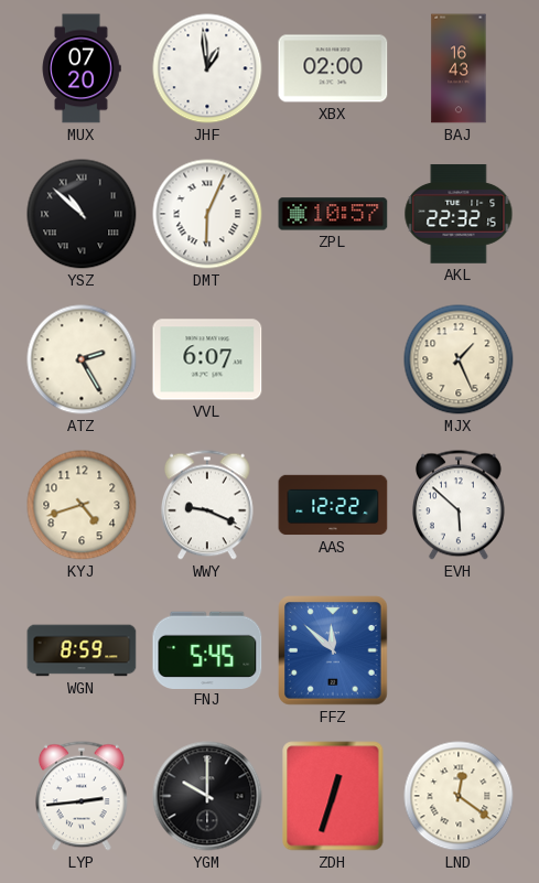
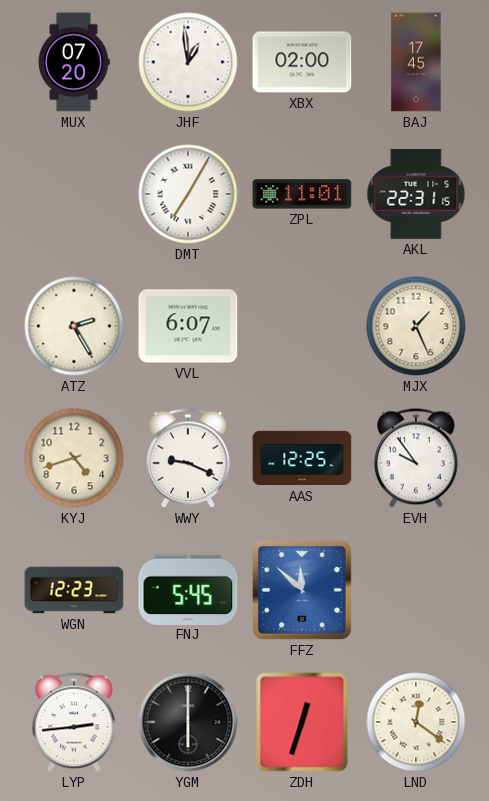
BAJ: 16:43 -> 17:45
YSZ: 10:52 -> none
DMT: 6:04 -> 7:05
ZPL: 10:57 -> 11:01
AKL: 22:32 -> 22:31
AAS: 12:22 -> 12:25
EVH: 5:52 -> 9:54
WGN: 8:59 -> 12:23
YGM: 10:00 -> 6:00
